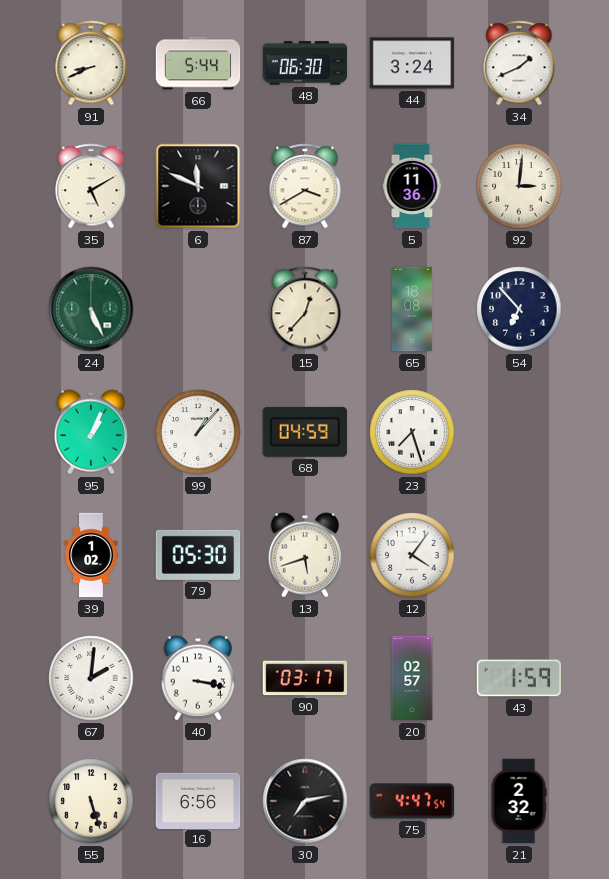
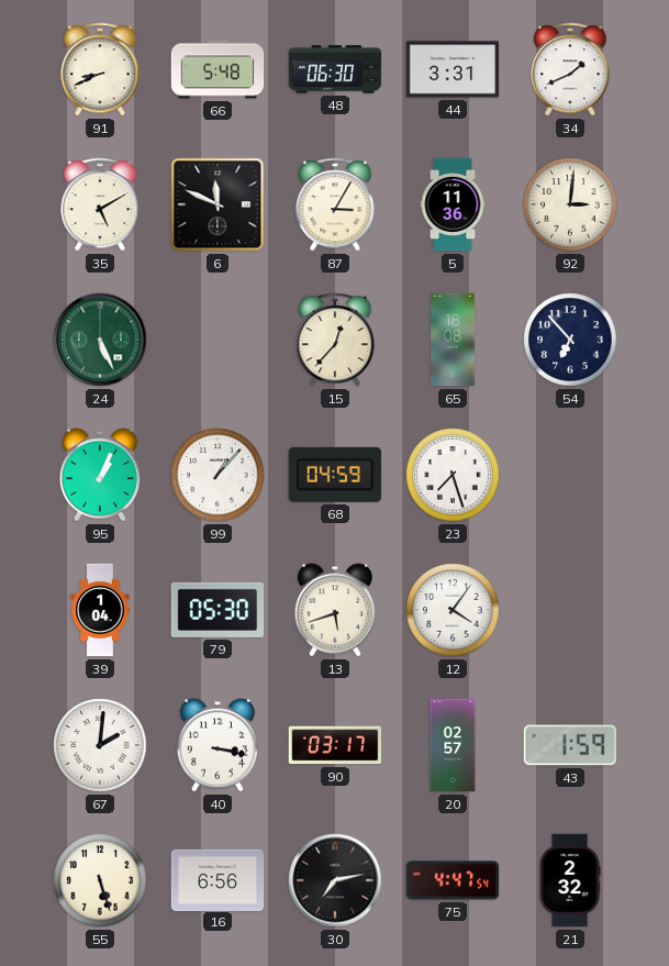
66: 5:44 -> 5:48
44: 3:24 -> 3:31
87: 3:40 -> 3:05
39: 1:02 -> 1:04
